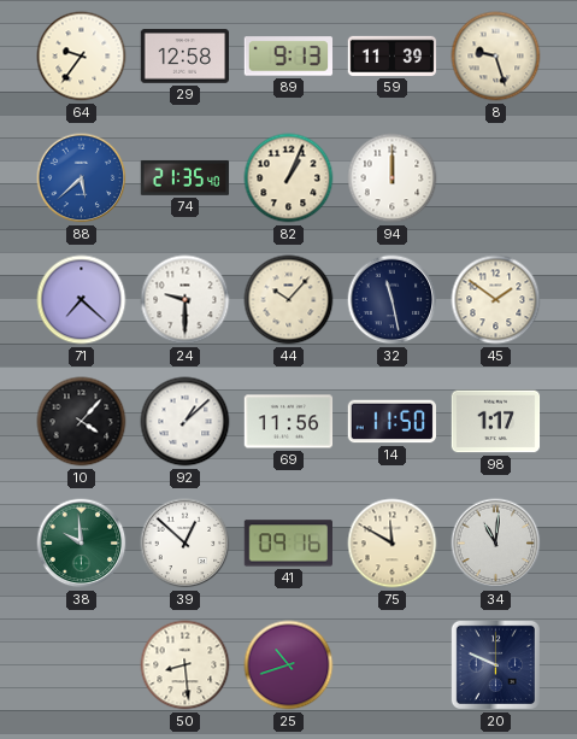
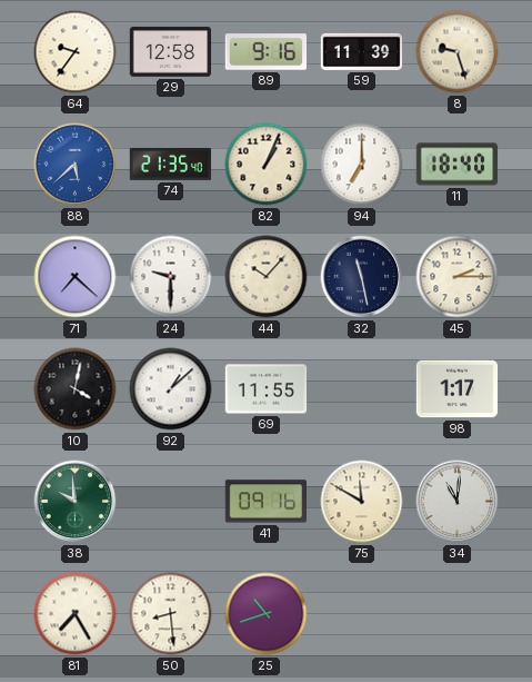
89: 9:13 -> 9:16
94: 12:00 -> 7:00
11: none -> 18:40
45: 1:51 -> 2:15
10: 4:07 -> 4:02
69: 11:56 -> 11:55
14: 11:50 -> none
39: 12:52 -> none
81: none -> 7:25
20: 9:49 -> none
